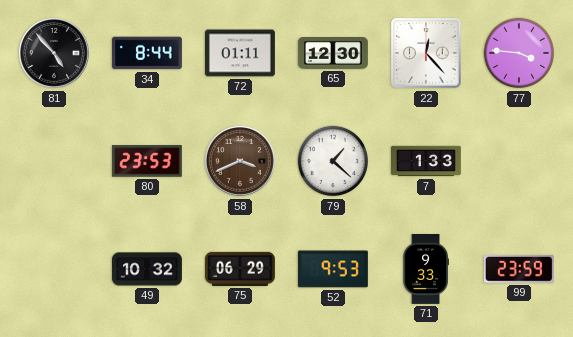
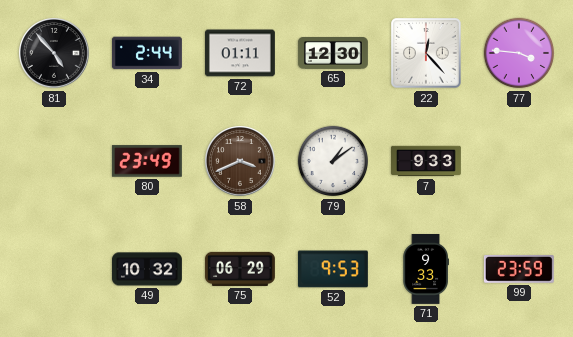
34: 8:44 -> 2:44
80: 23:53 -> 23:49
79: 1:22 -> 1:09
7: 1:33 -> 9:33
